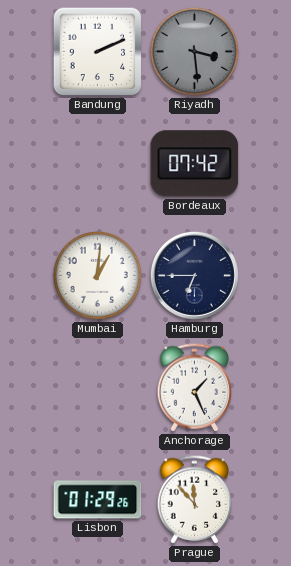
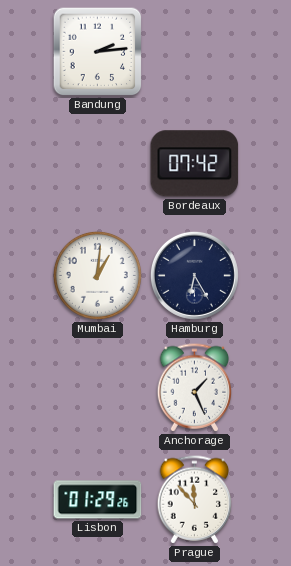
Bandung: 2:11 -> 2:14
Riyadh: 3:29 -> none
Hamburg: 6:45 -> 6:25
